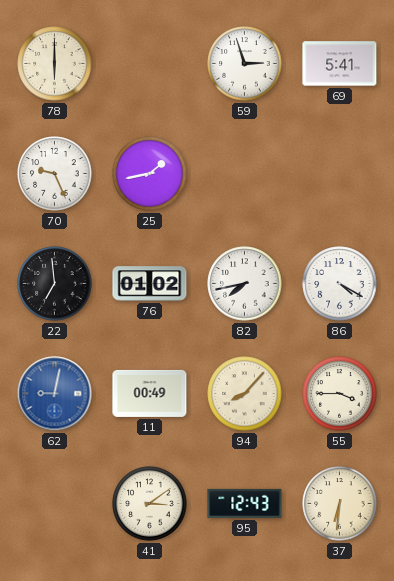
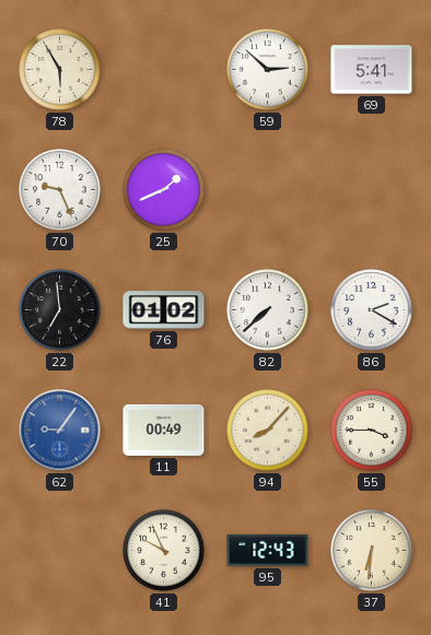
78: 6:00 -> 5:55
59: 2:57 -> 2:52
25: 1:43 -> 1:41
82: 7:43 -> 7:38
86: 4:20 -> 2:20
62: 9:02 -> 9:06
41: 3:09 -> 9:56
